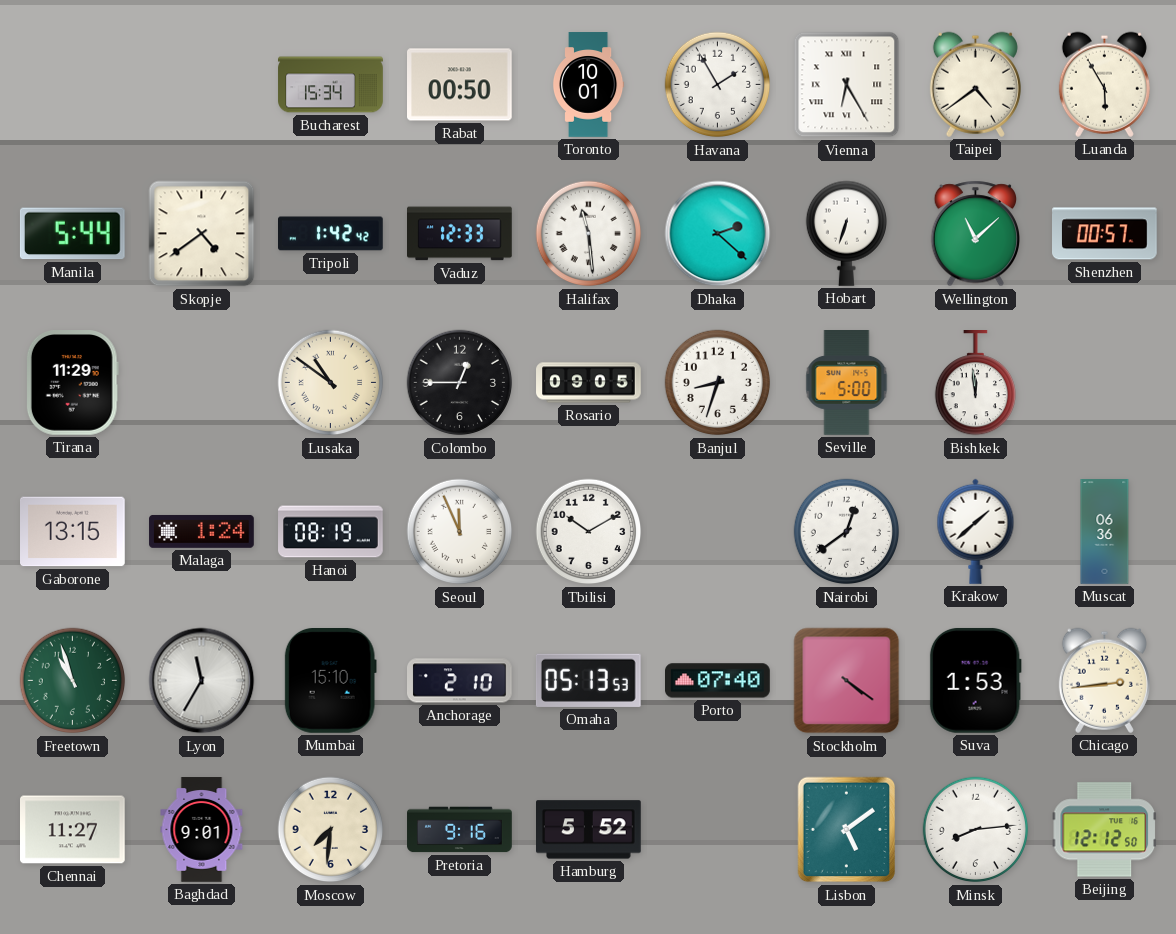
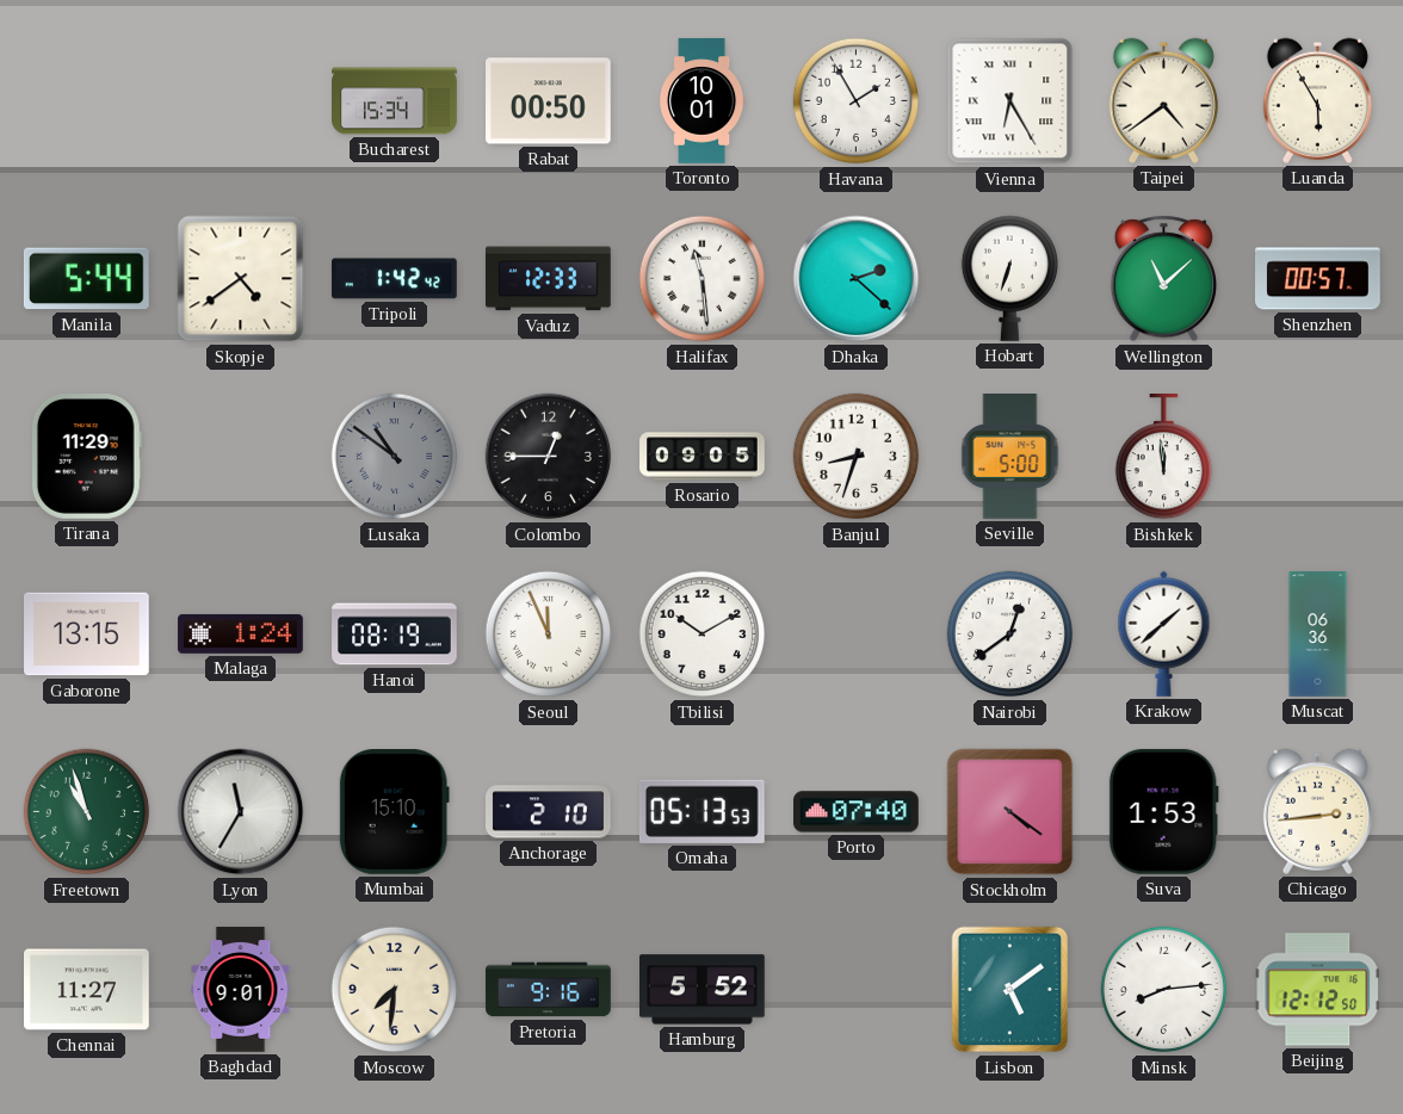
Lusaka dial: cream -> grey
